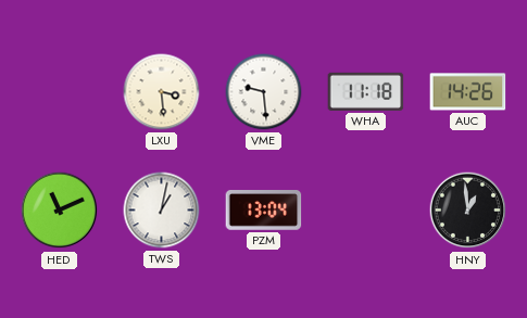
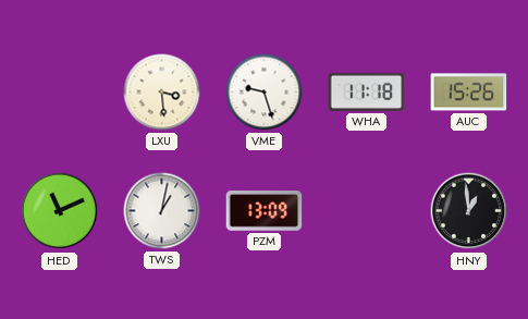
VME: 9:29 -> 9:27
AUC: 14:26 -> 15:26
PZM: 13:04 -> 13:09
